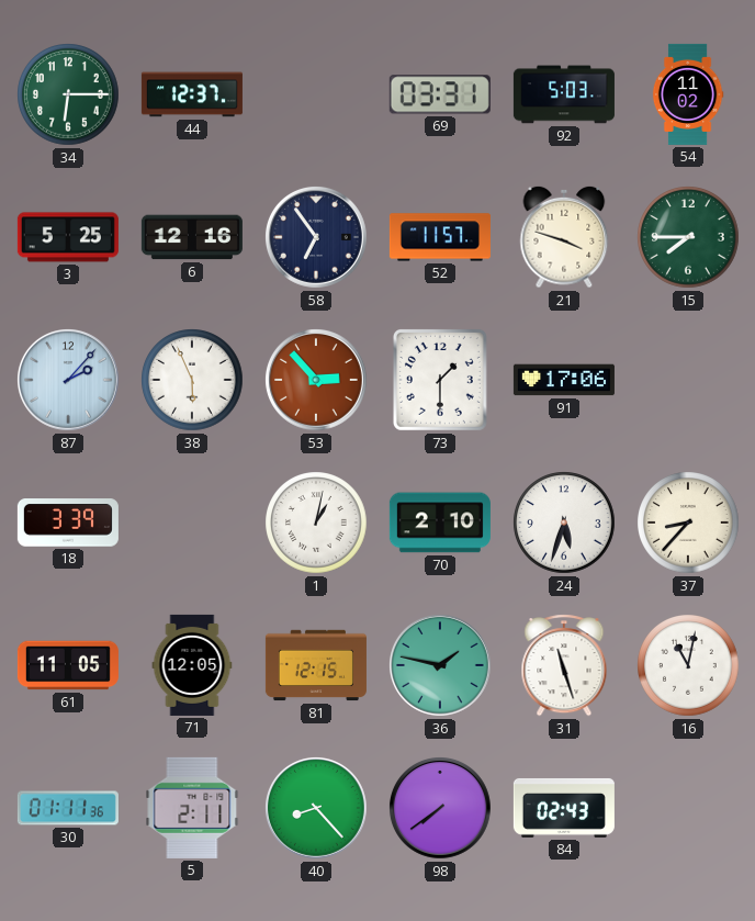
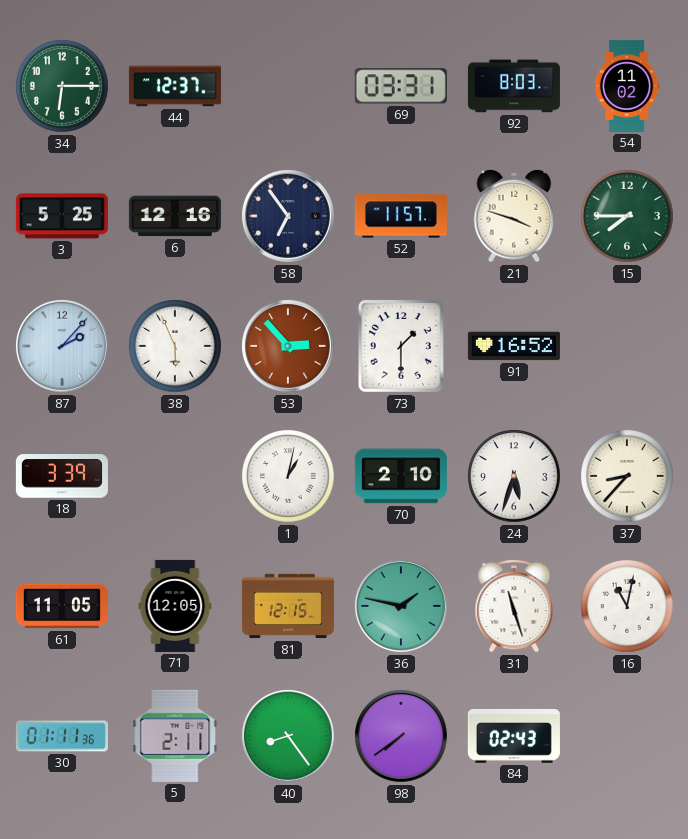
92: 5:03 -> 8:03
91: 17:06 -> 16:52
40: 8:23 -> 8:24
